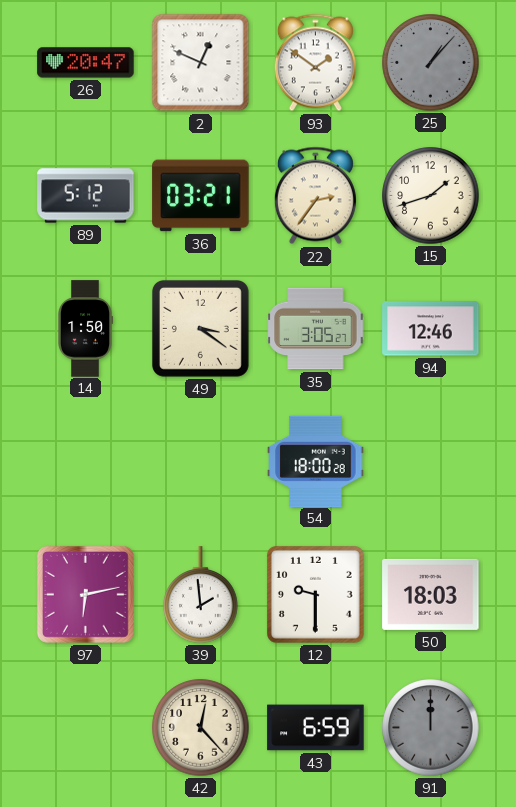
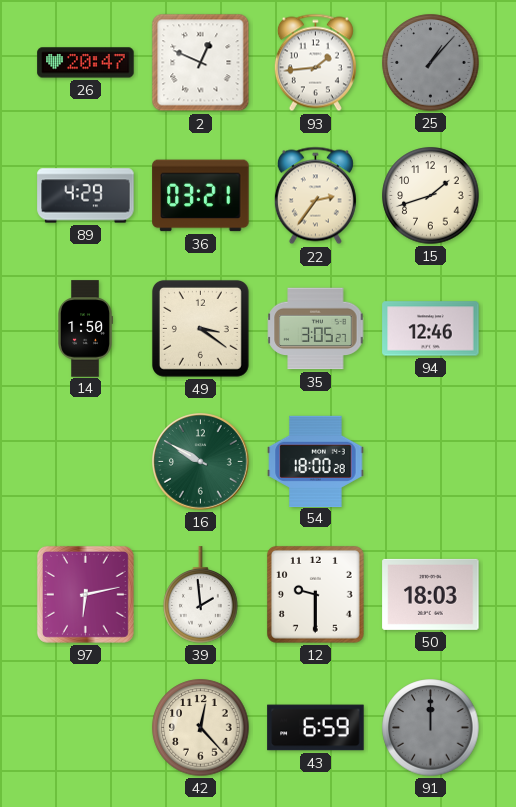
93: 1:51 -> 1:44
89: 5:12 -> 4:29
16: none -> 9:50
